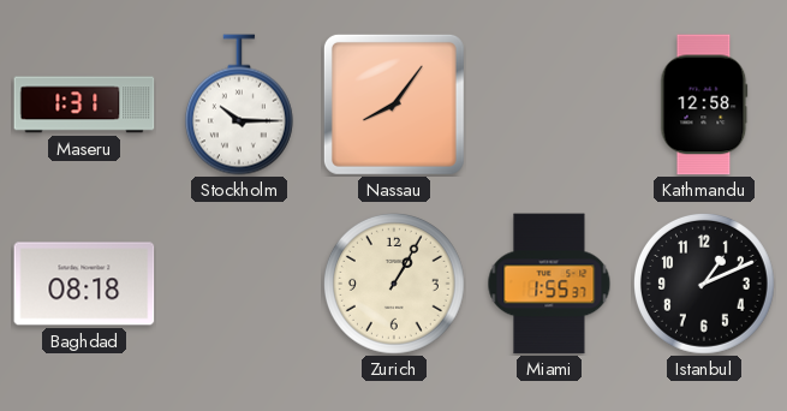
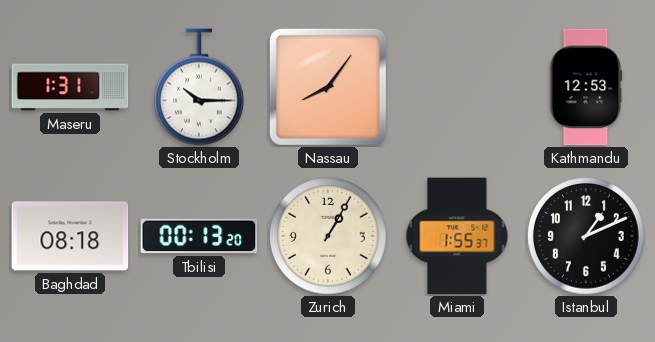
Kathmandu: 12:58 -> 12:53
Tbilisi: none -> 00:13
